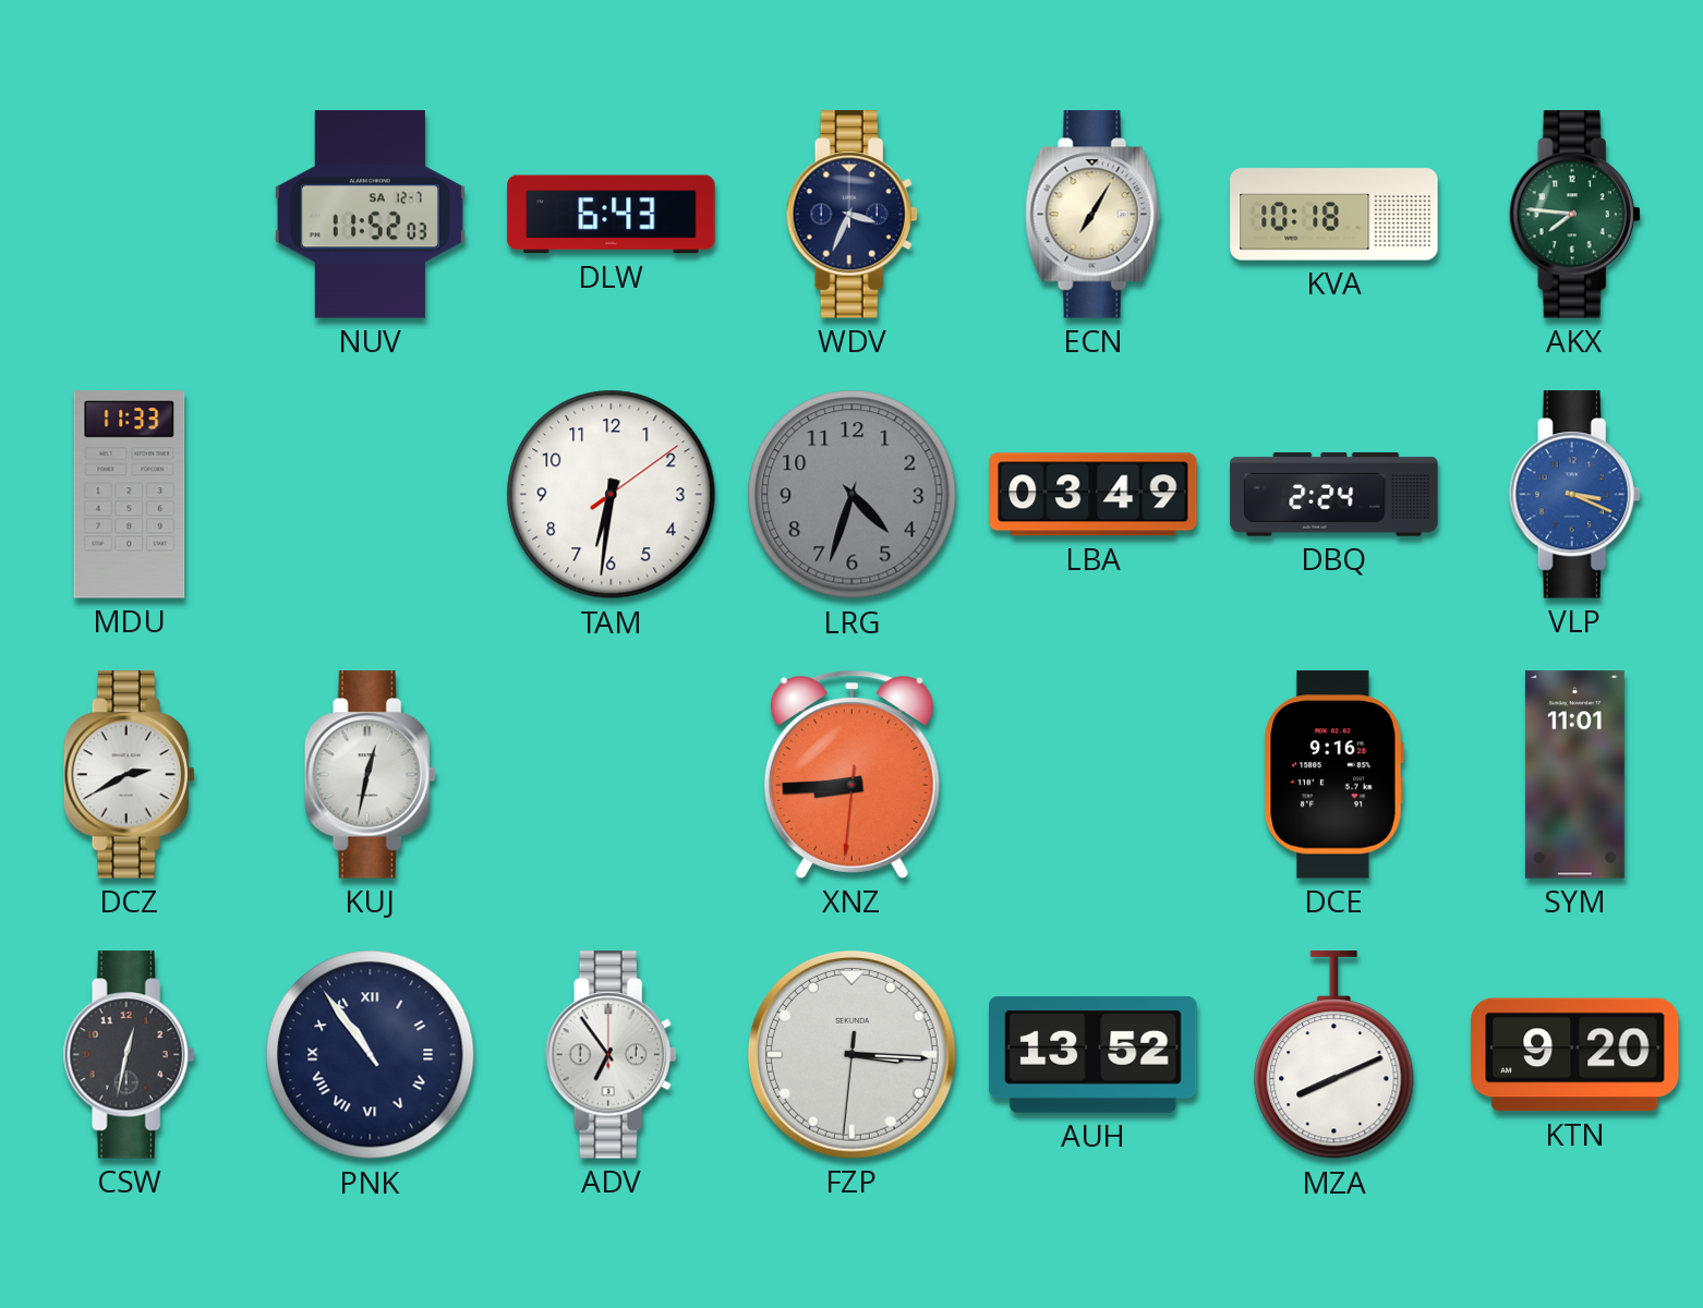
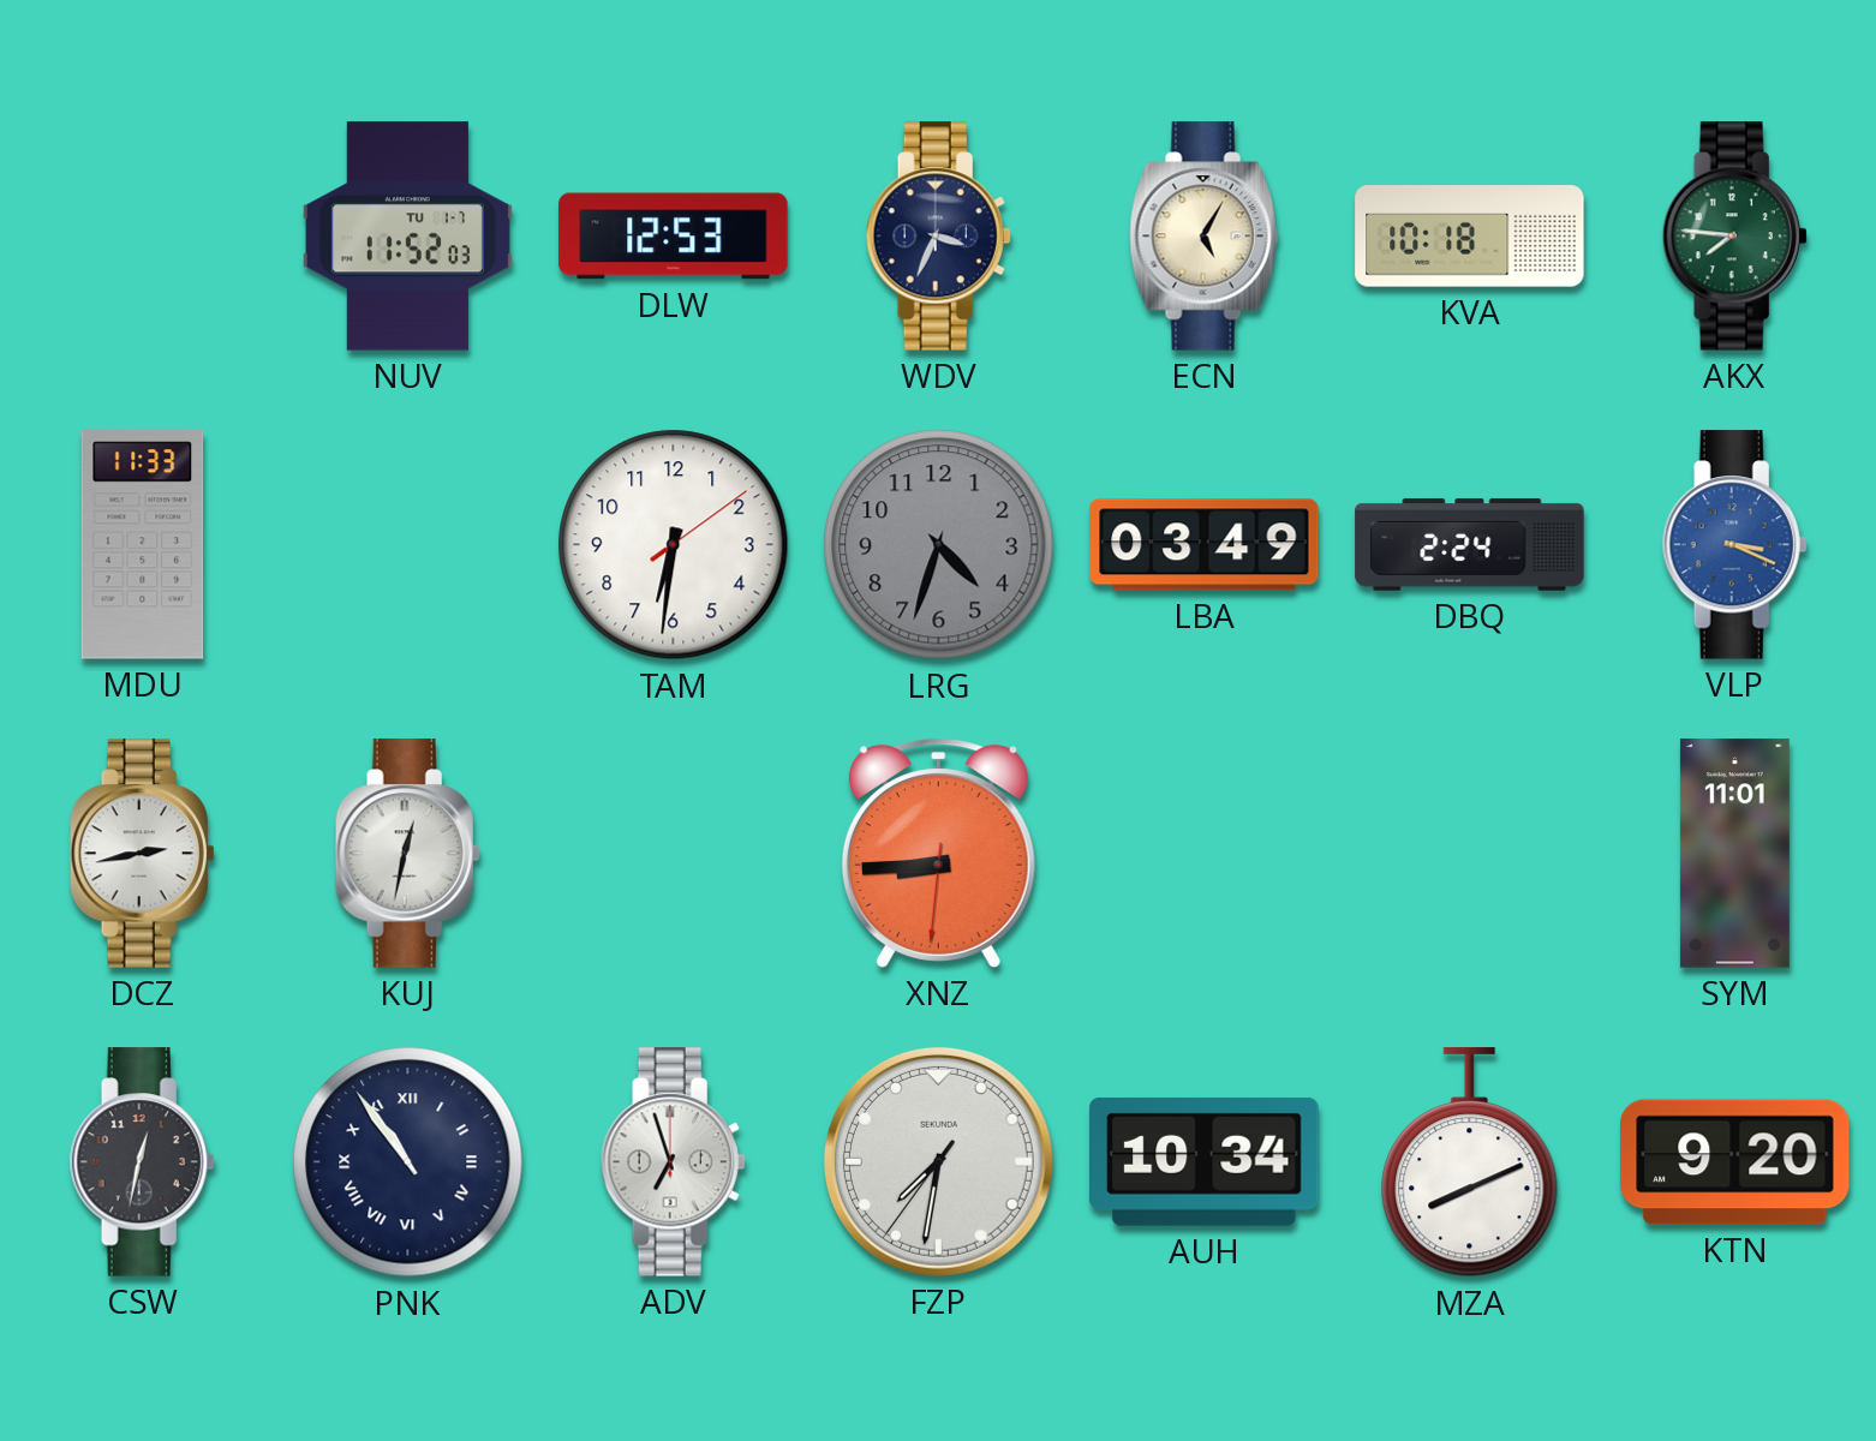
NUV date: SA 12-7 -> TU 1-7
DLW: 6:43 -> 12:53
ECN: 7:05 -> 5:05
DCZ: 2:40 -> 2:43
DCE: 9:16 -> none
ADV: 6:54 -> 6:57
FZP: 3:15 -> 7:31
AUH: 13:52 -> 10:34
